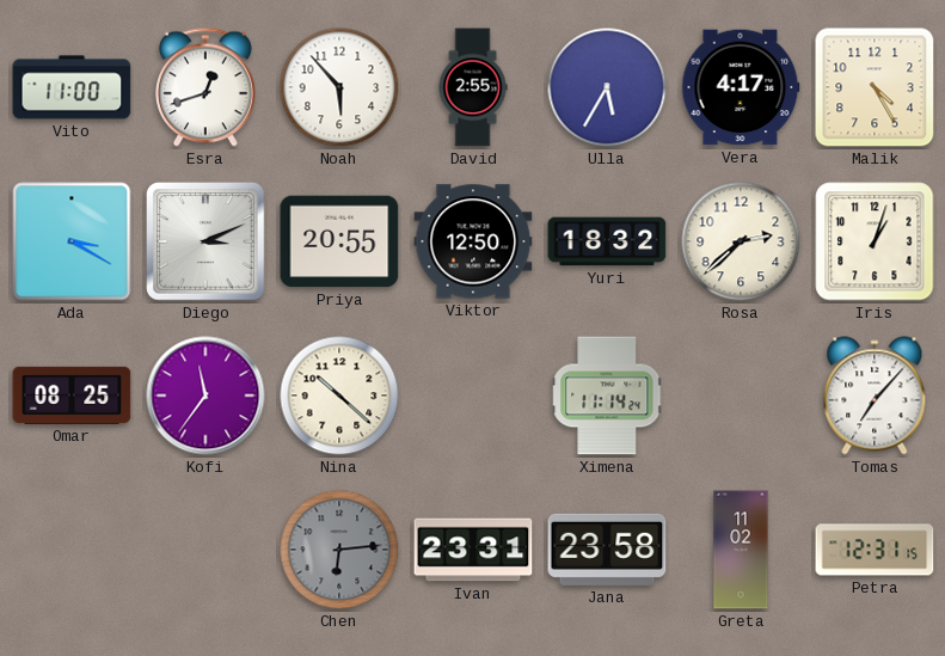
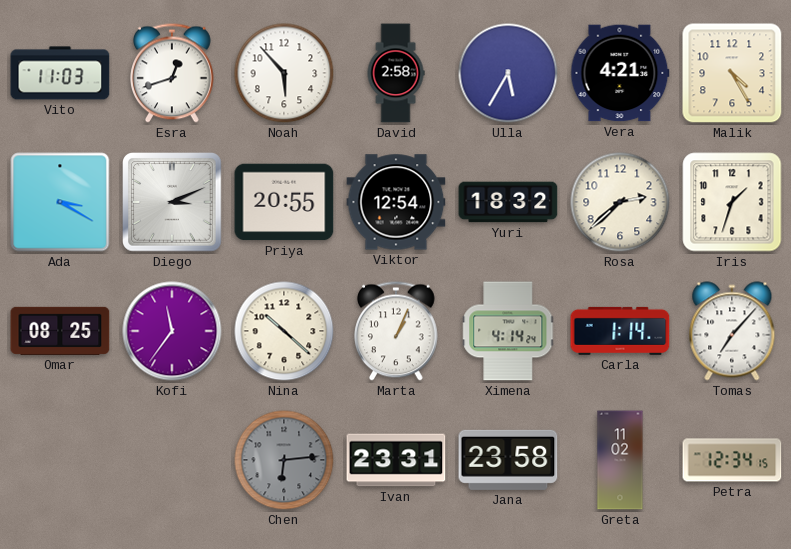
Vito: 11:00 -> 11:03
David: 2:55 -> 2:58
Vera: 4:17 -> 4:21
Viktor: 12:50 -> 12:54
Iris: 1:03 -> 1:33
Marta: none -> 1:04
Ximena: 11:14 -> 4:14
Carla: none -> 1:14
Petra: 12:31 -> 12:34
